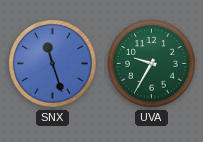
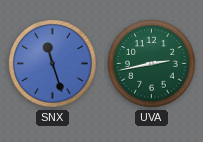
UVA: 9:35 -> 2:43
